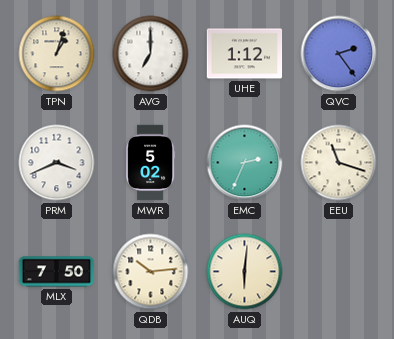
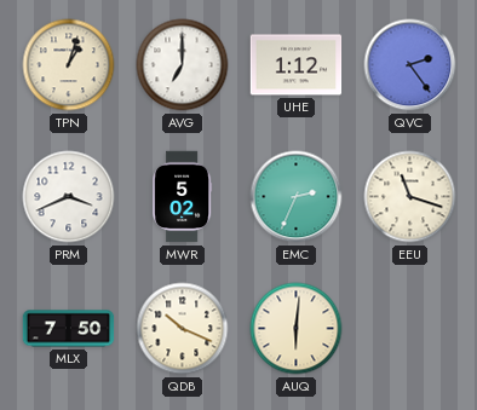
QDB: 10:14 -> 10:19
